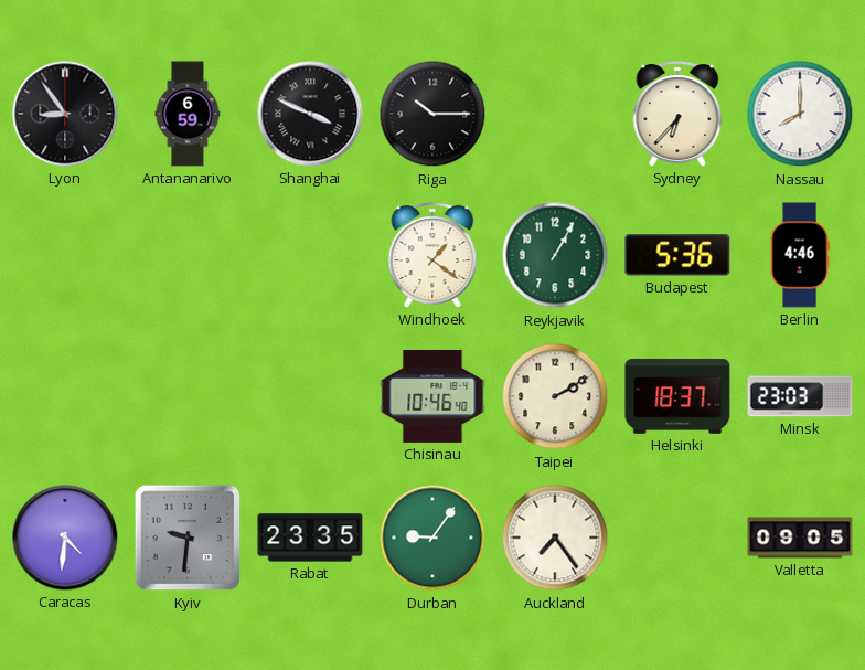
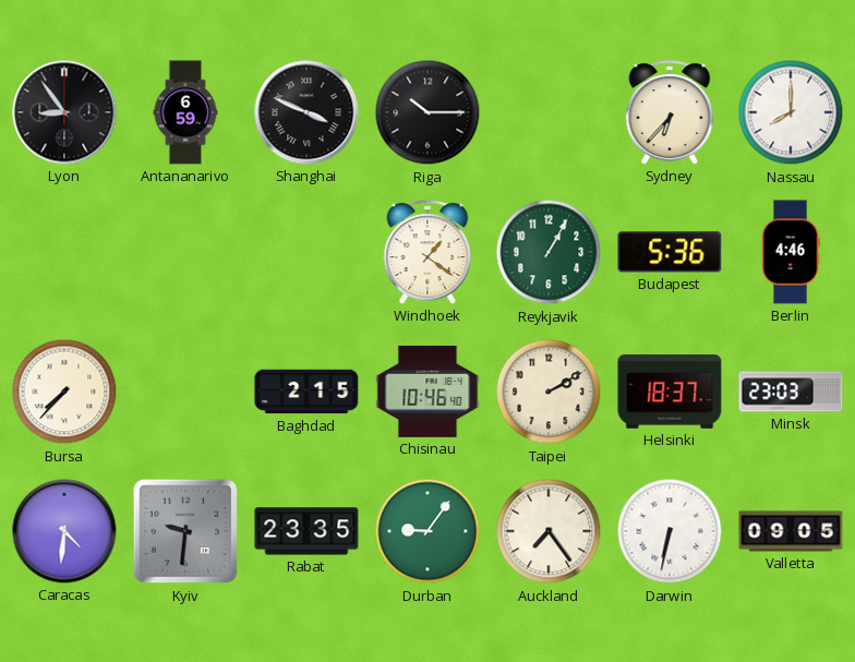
Bursa: none -> 7:37
Baghdad: none -> 2:15
Darwin: none -> 6:32
